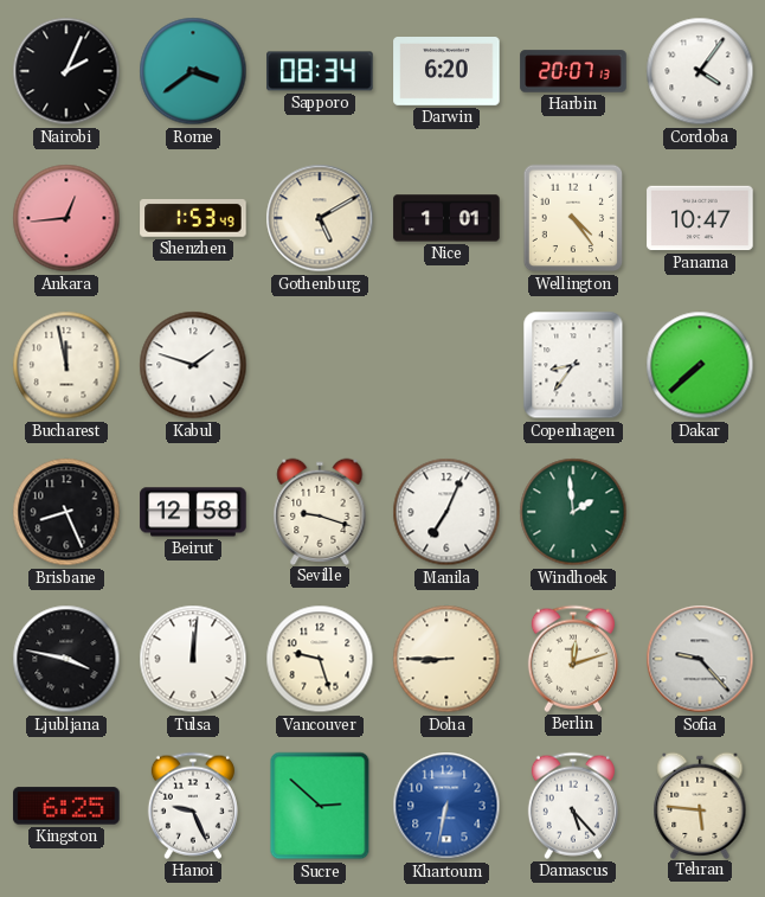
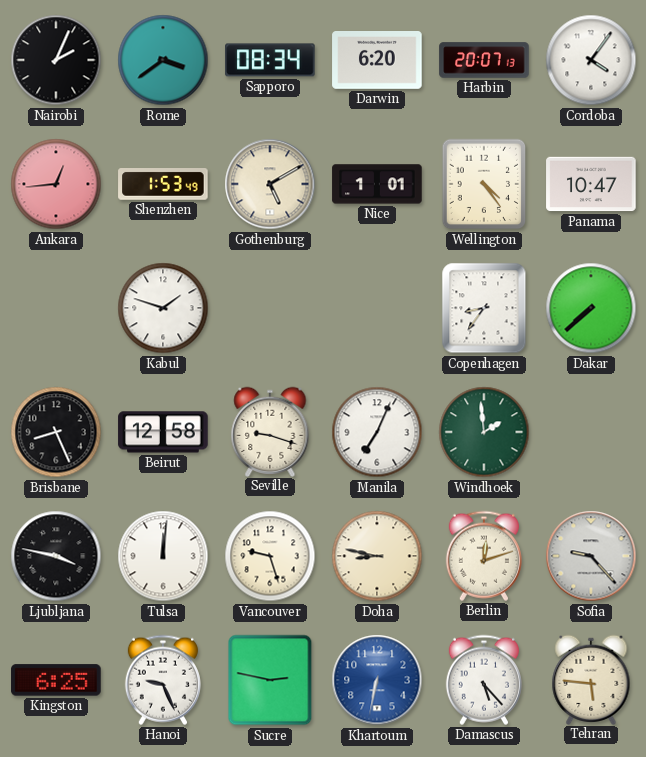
Bucharest: 11:58 -> none
Doha: 8:45 -> 8:47
Sucre: 2:52 -> 2:47
